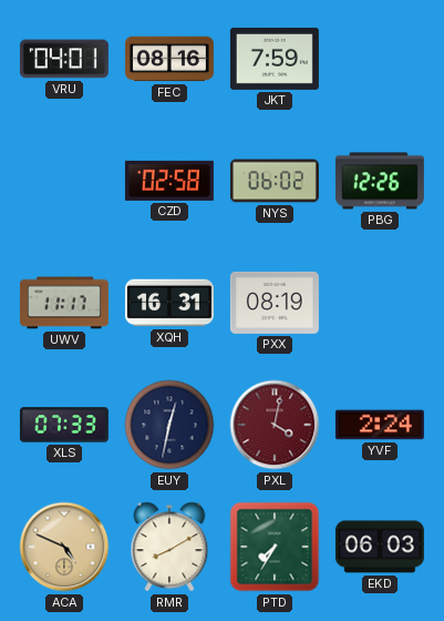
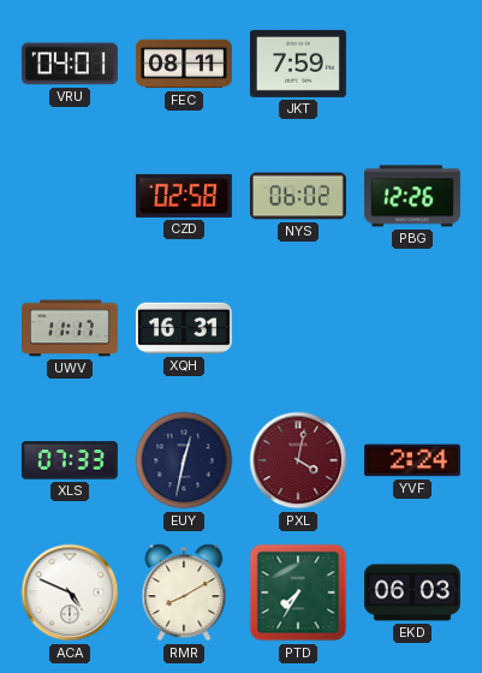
FEC: 08:16 -> 08:11
PXX: 08:19 -> none
ACA dial: champagne -> white
